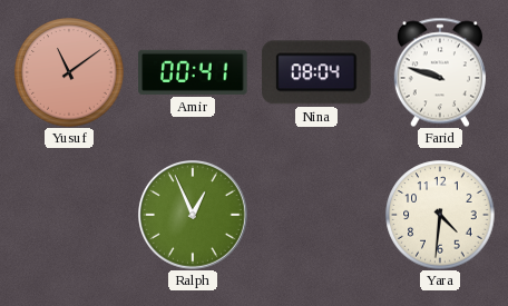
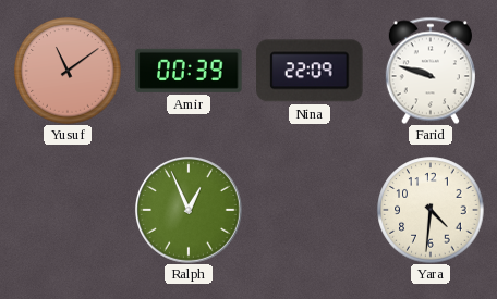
Amir: 00:41 -> 00:39
Nina: 08:04 -> 22:09
